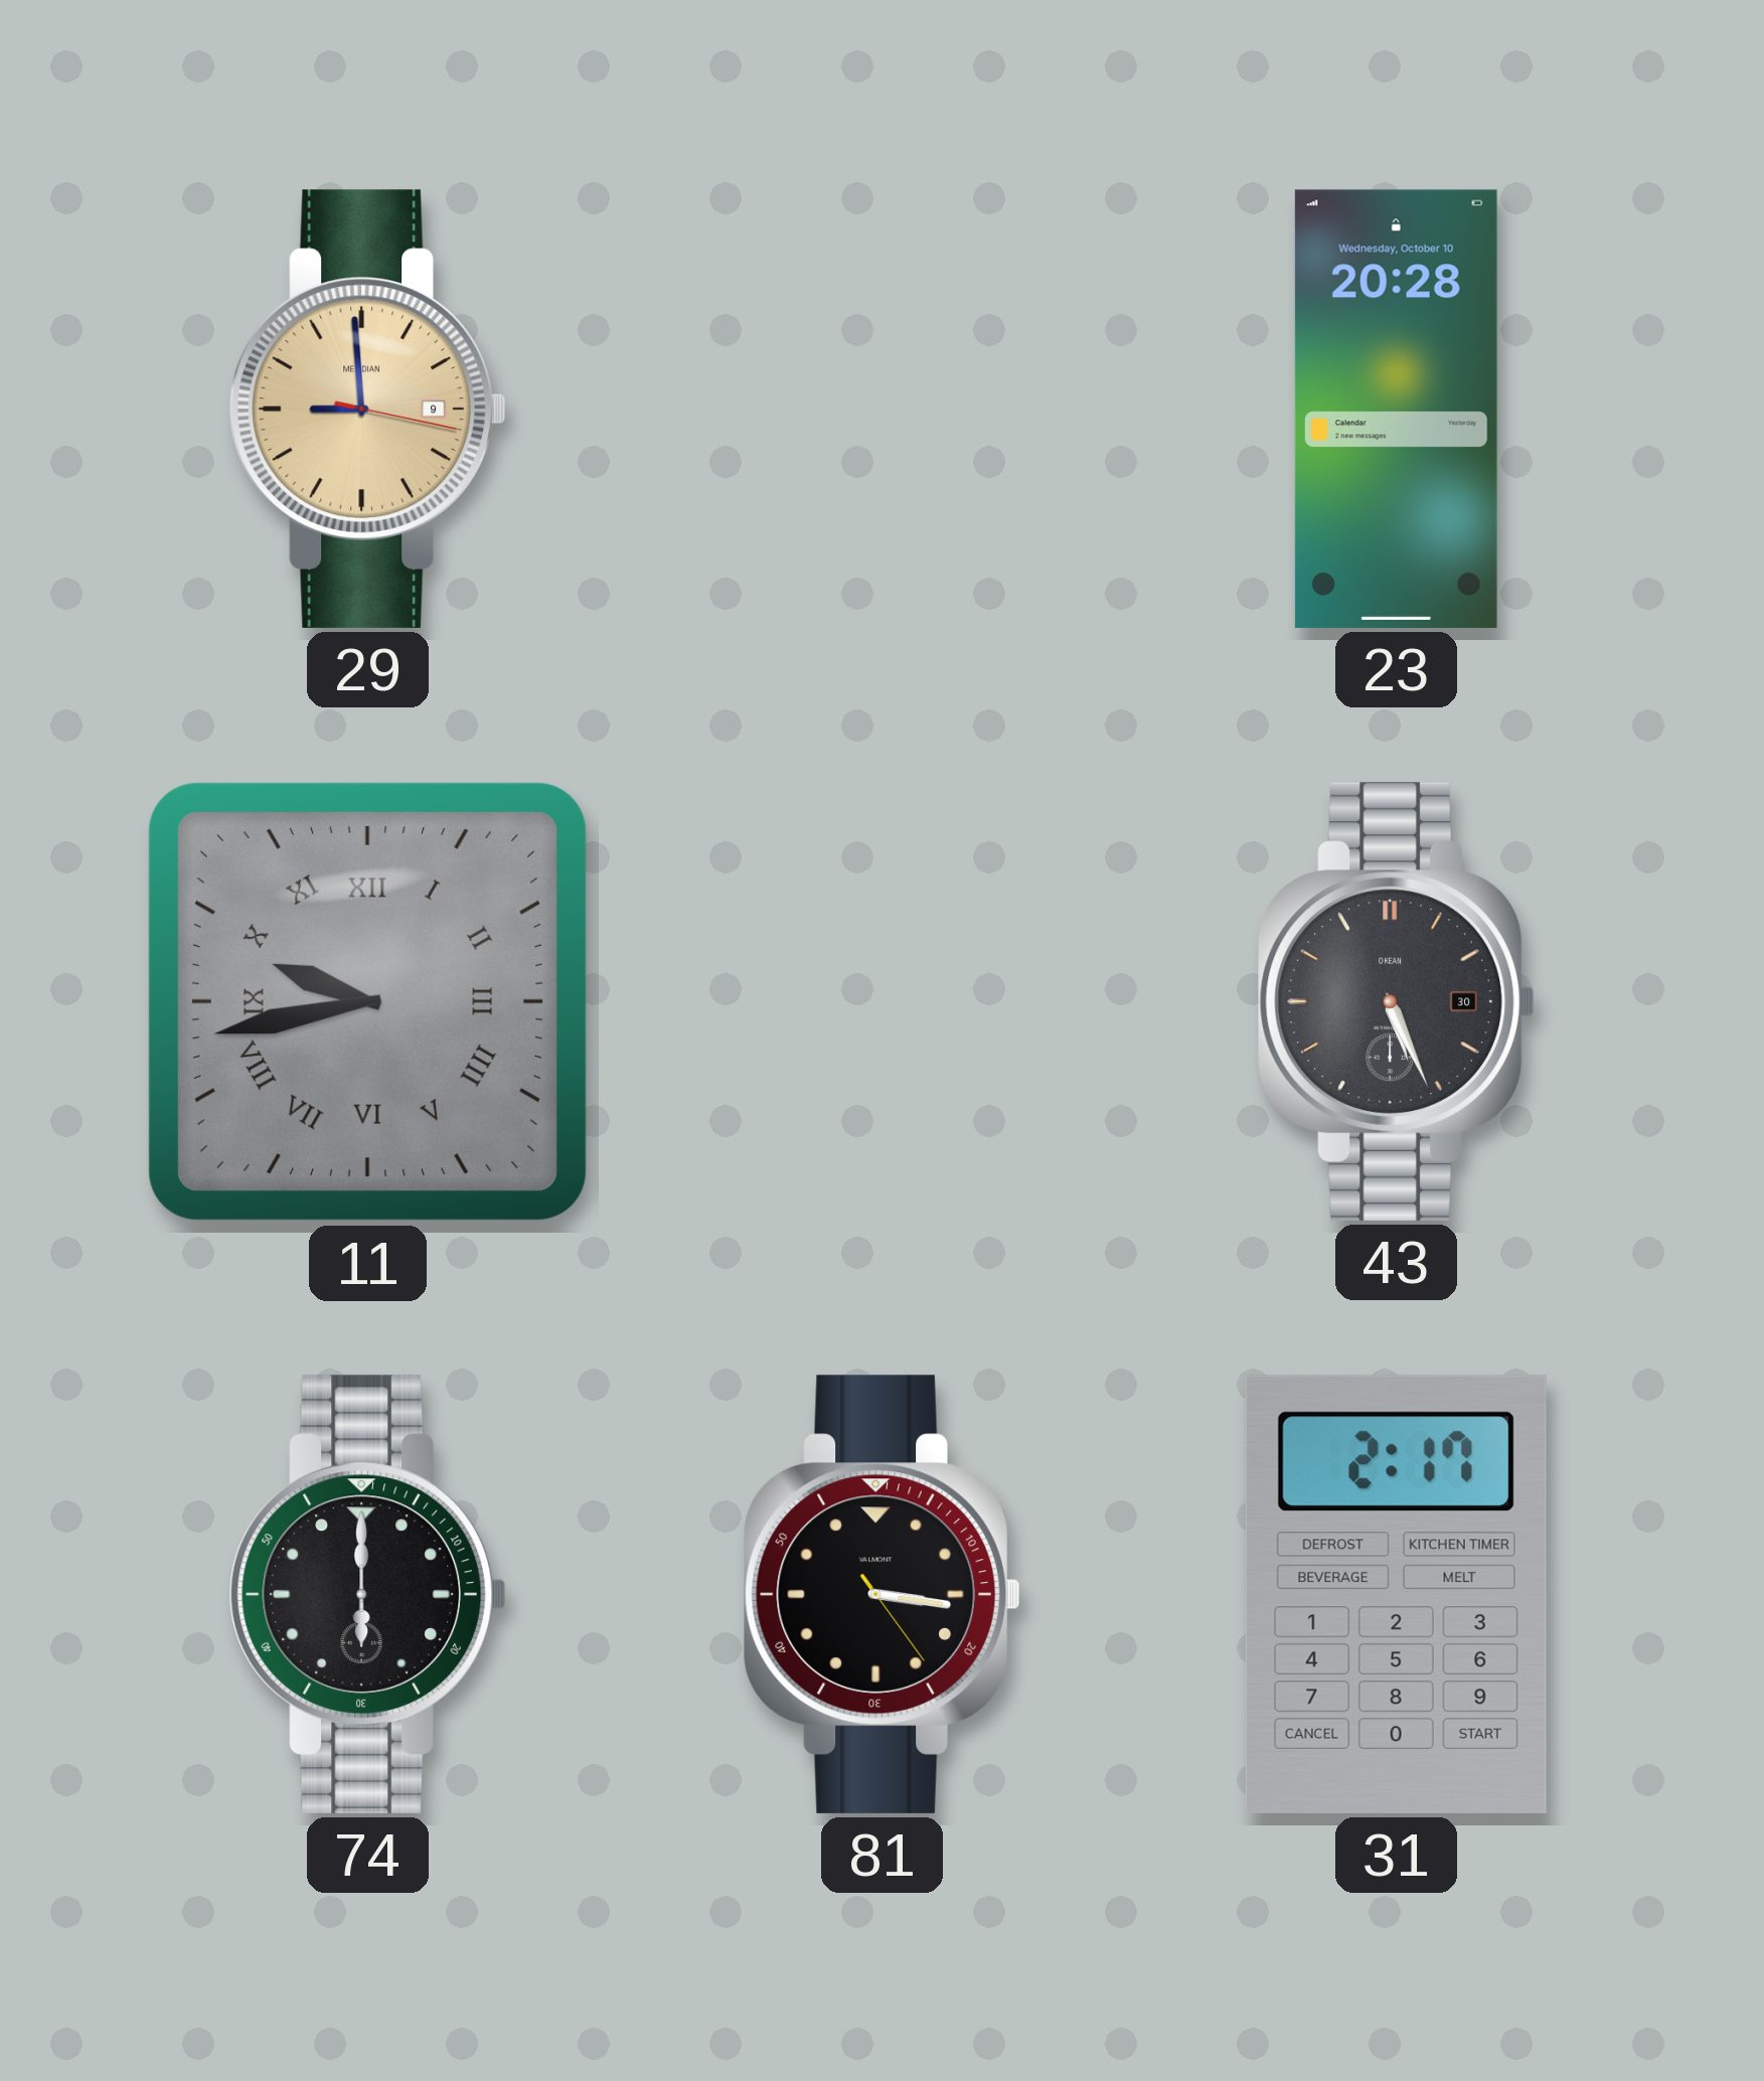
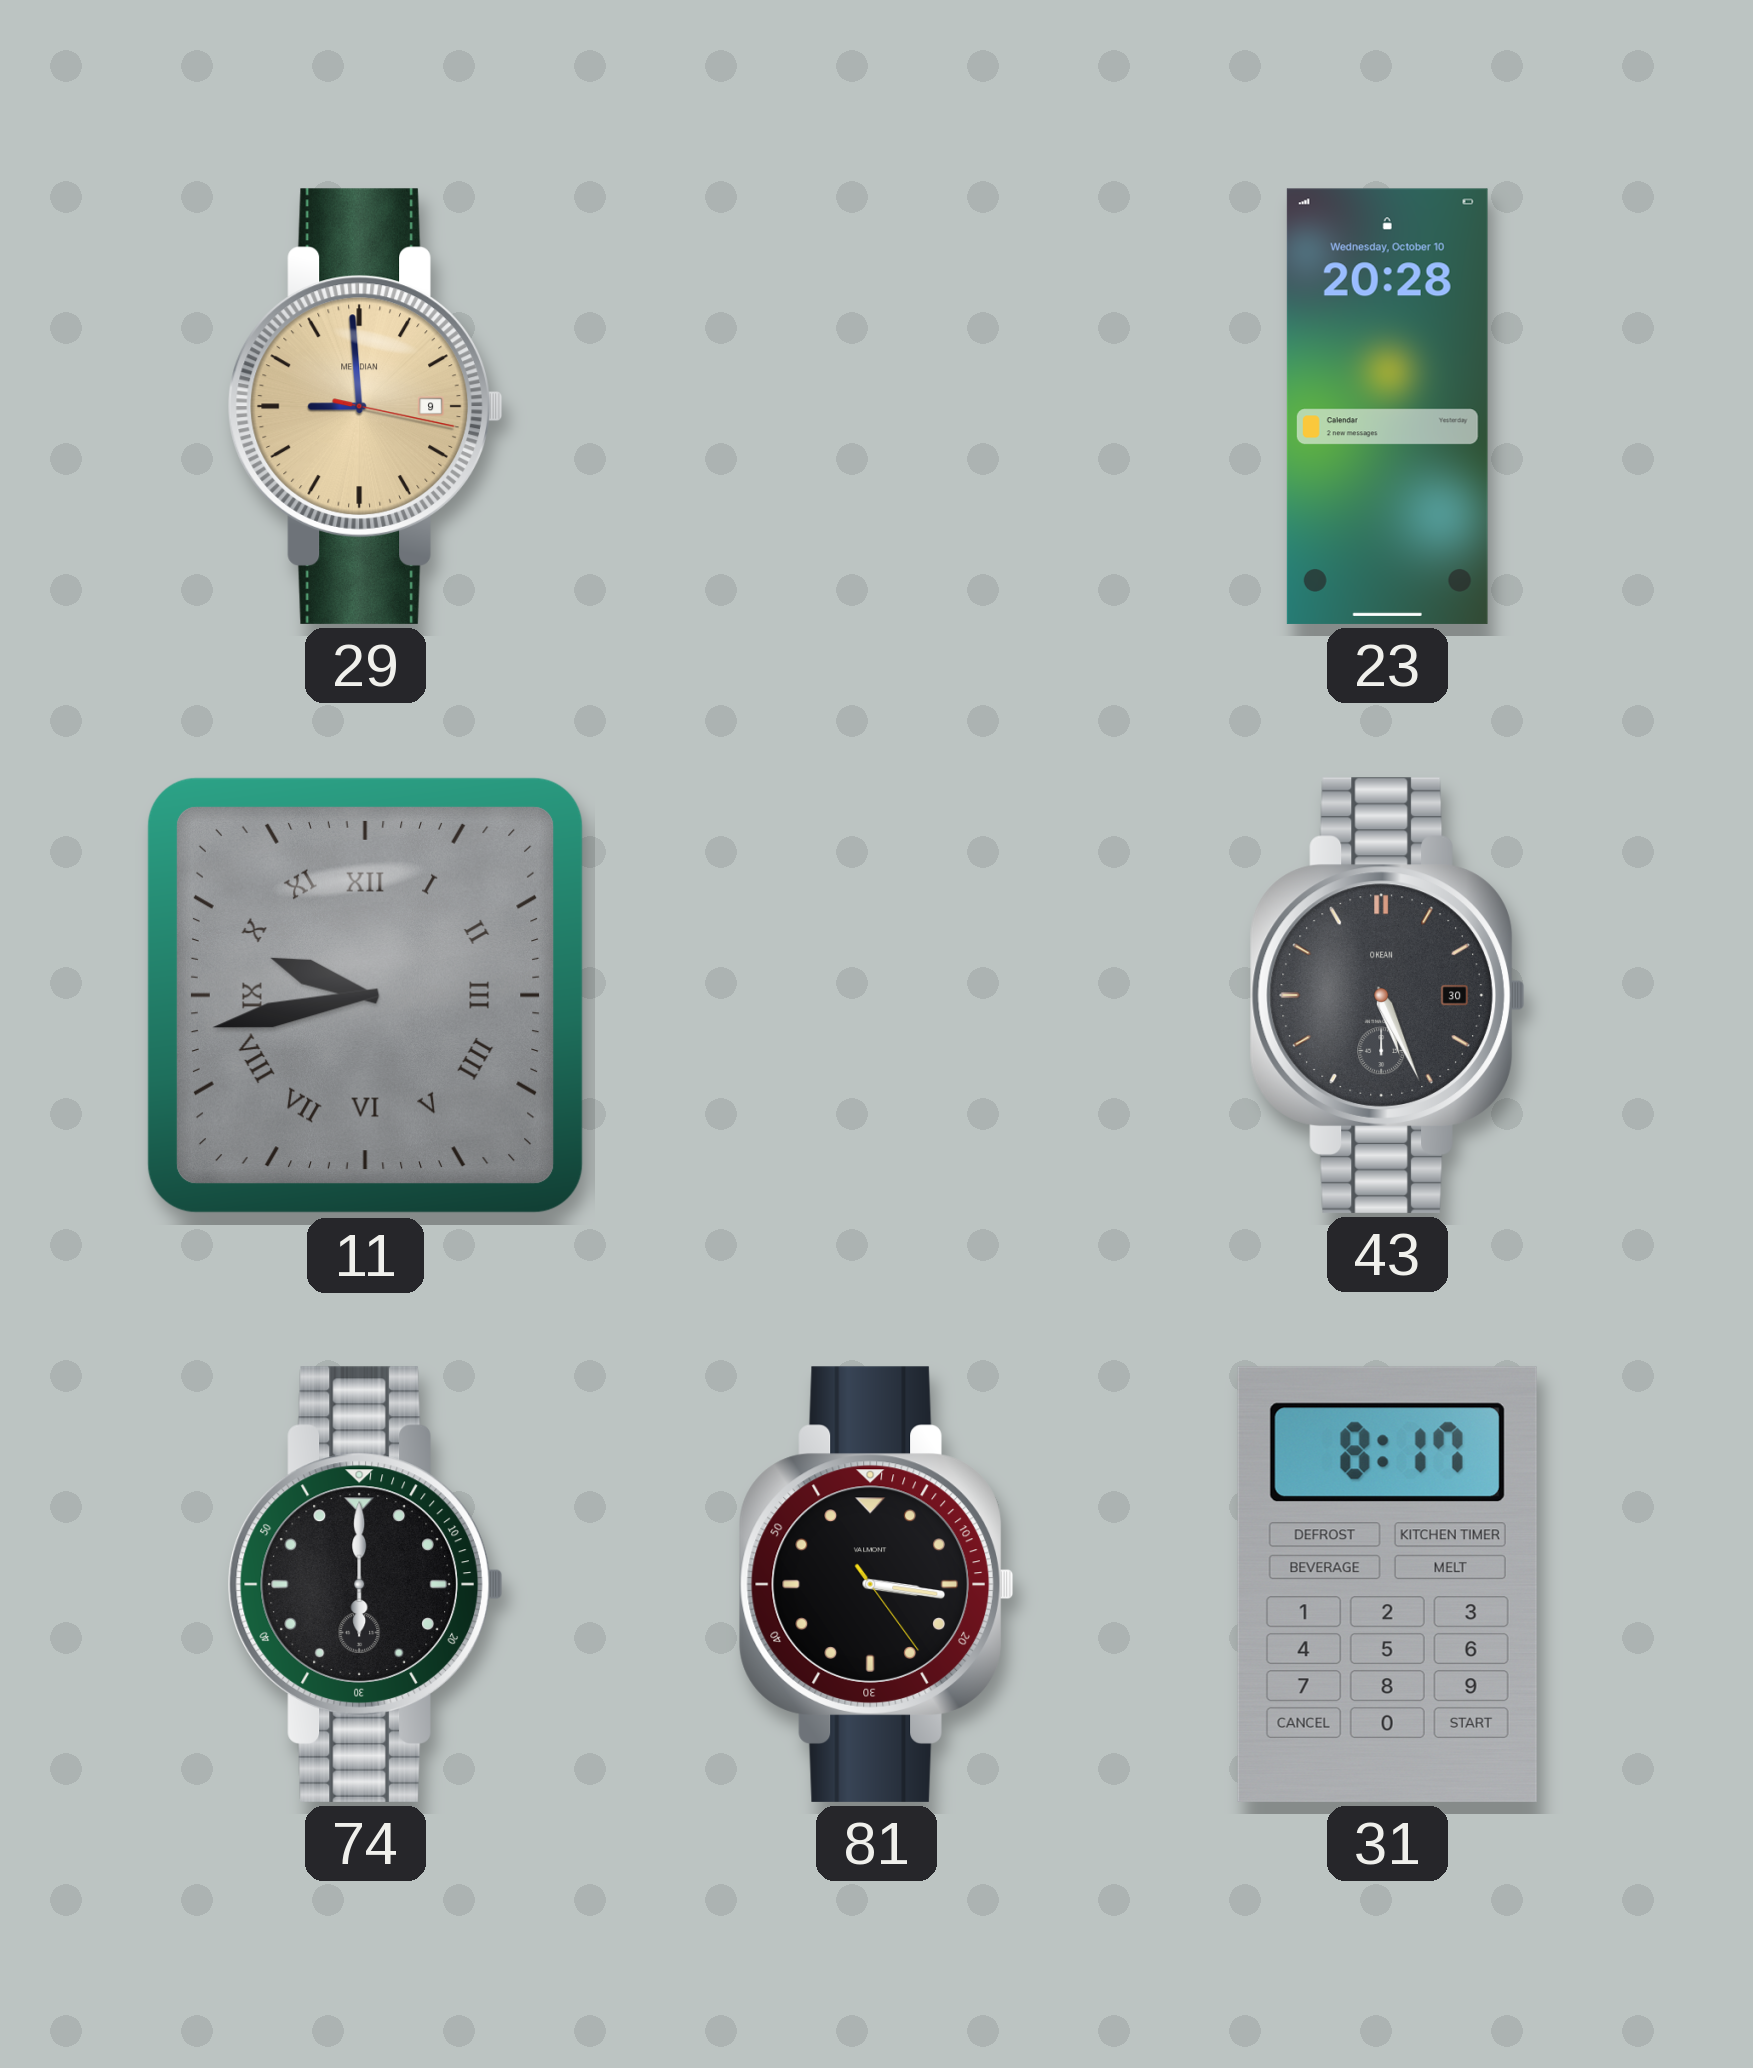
31: 2:17 -> 8:17
